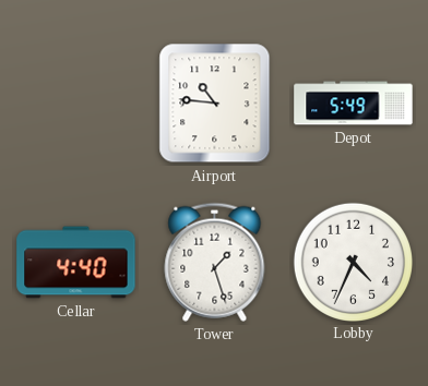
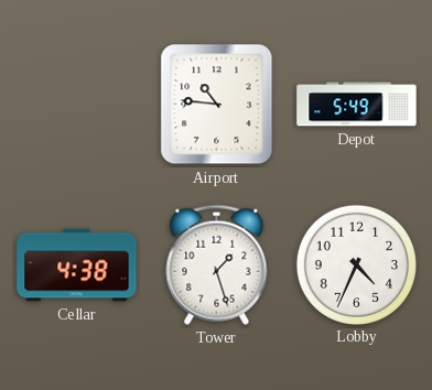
Cellar: 4:40 -> 4:38
